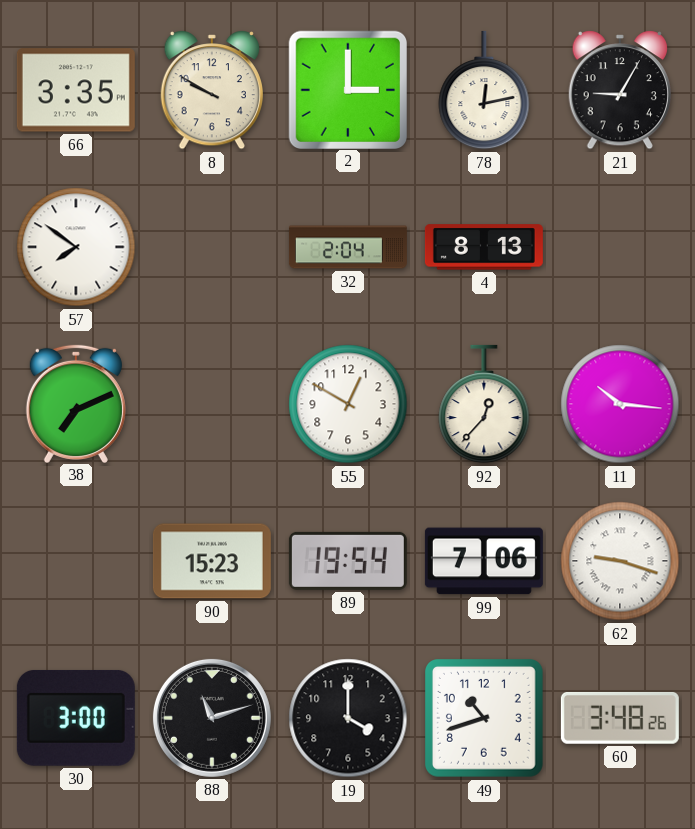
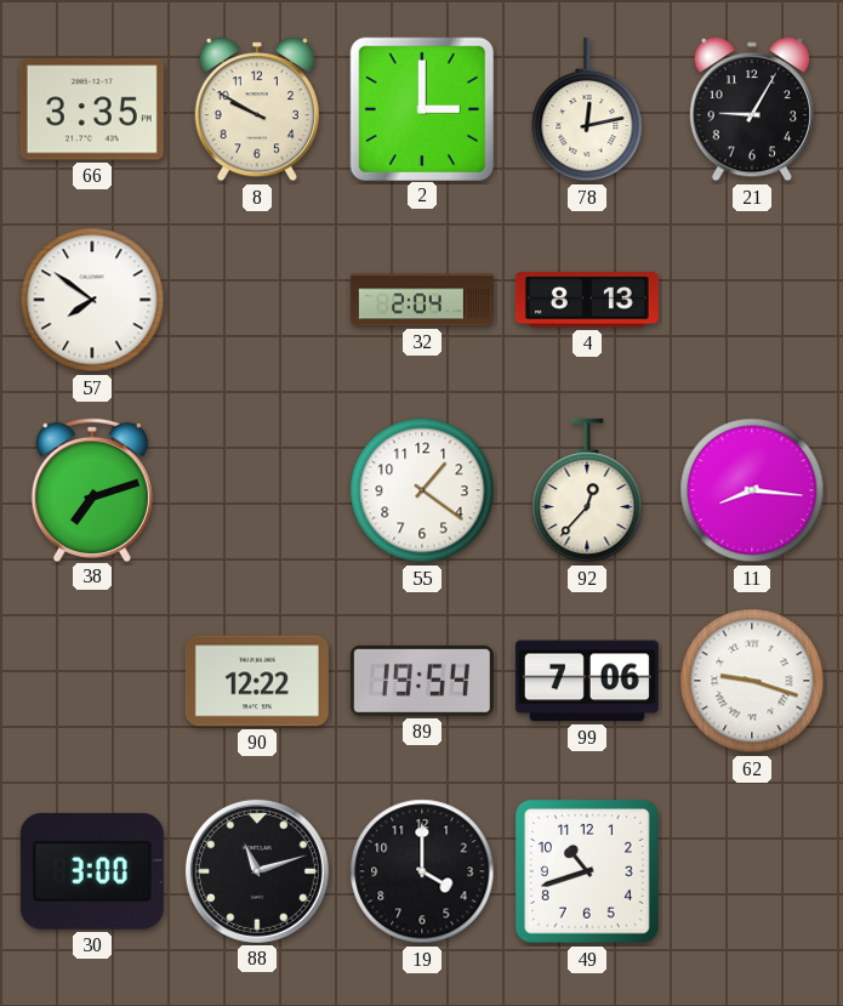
38: 7:11 -> 7:12
55: 12:50 -> 1:21
11: 10:16 -> 8:16
90: 15:23 -> 12:22
60: 3:48 -> none
